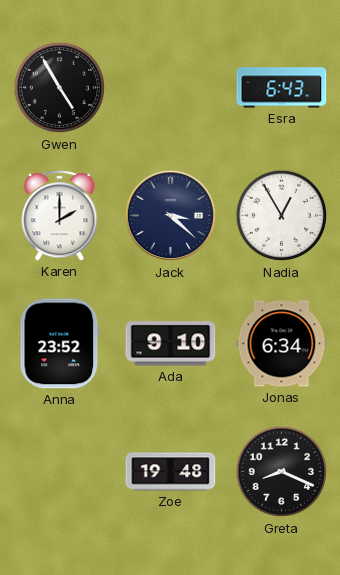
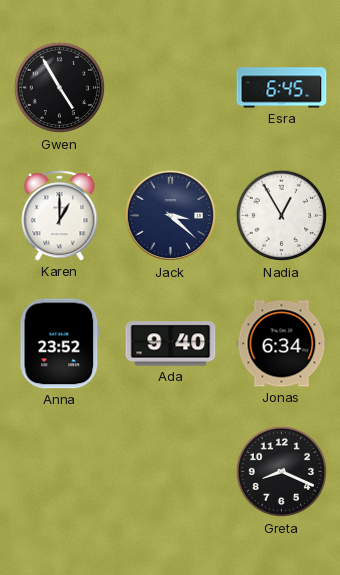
Esra: 6:43 -> 6:45
Karen: 2:00 -> 1:00
Ada: 9:10 -> 9:40
Zoe: 19:48 -> none
